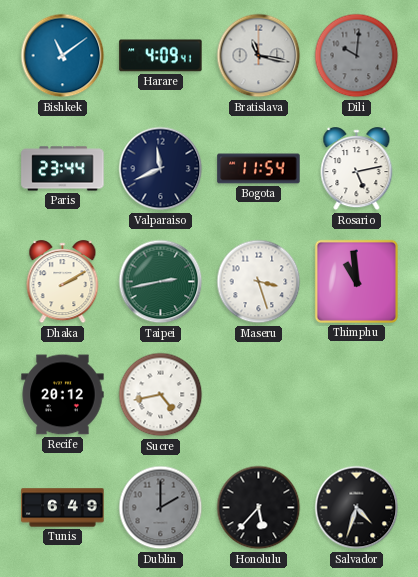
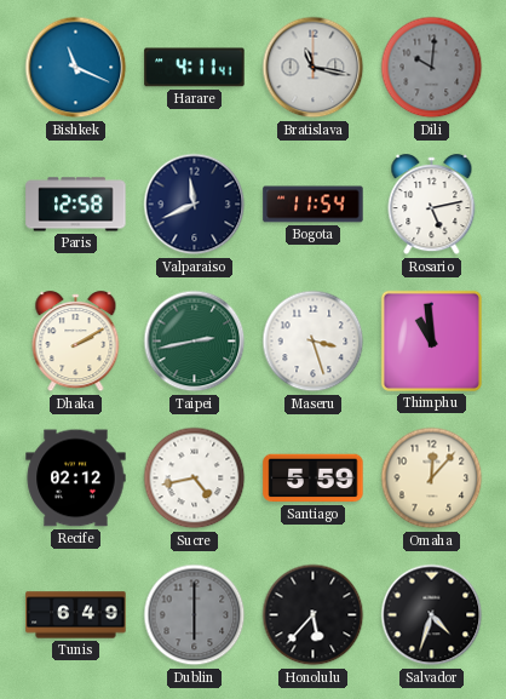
Bishkek: 11:09 -> 11:19
Harare: 4:09 -> 4:11
Paris: 23:44 -> 12:58
Recife: 20:12 -> 02:12
Santiago: none -> 5:59
Omaha: none -> 12:07
Dublin: 2:00 -> 6:00
